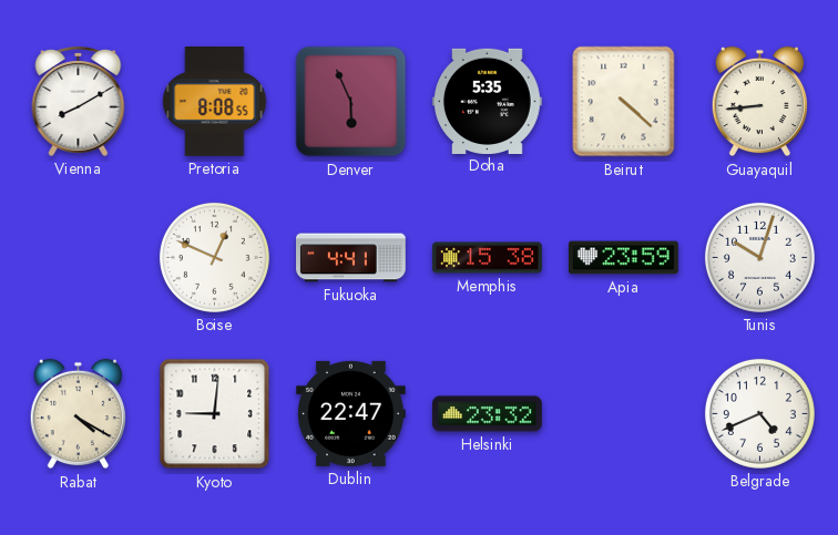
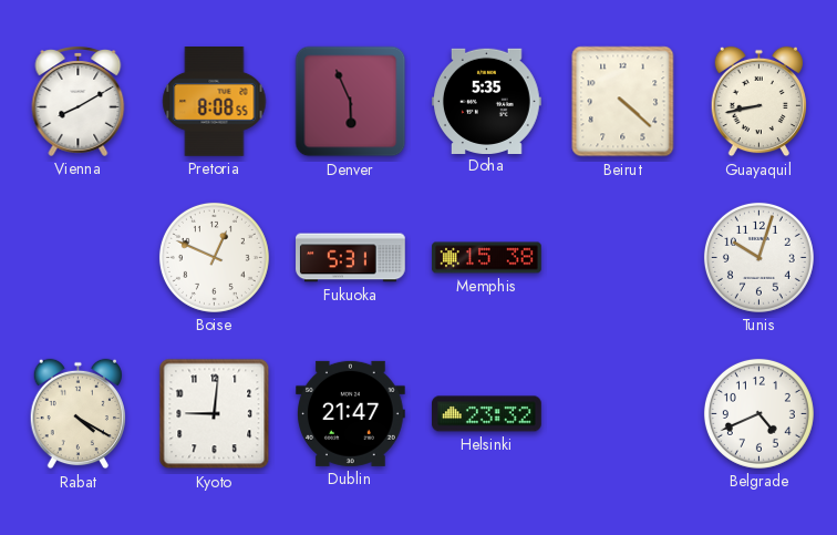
Guayaquil: 8:44 -> 8:43
Fukuoka: 4:41 -> 5:31
Apia: 23:59 -> none
Dublin: 22:47 -> 21:47
